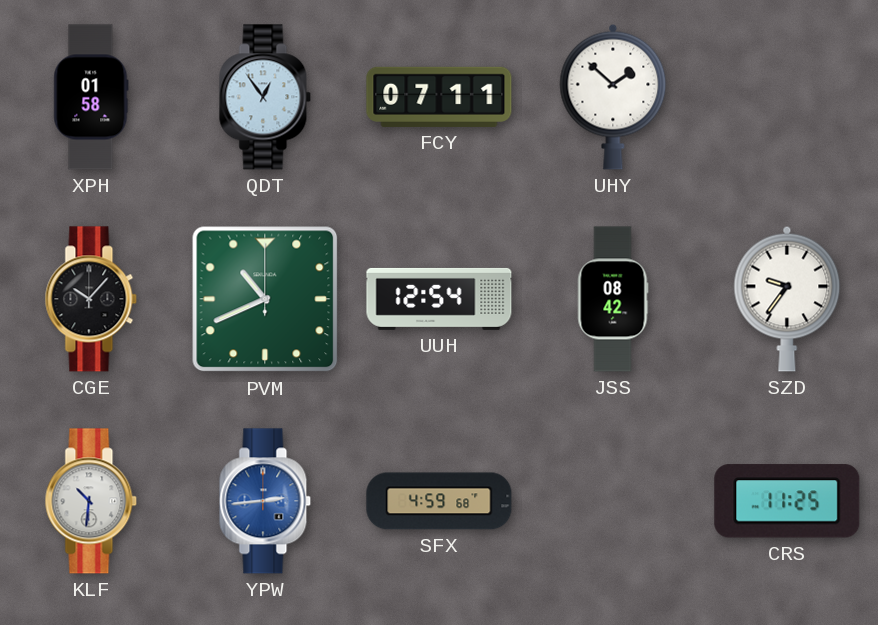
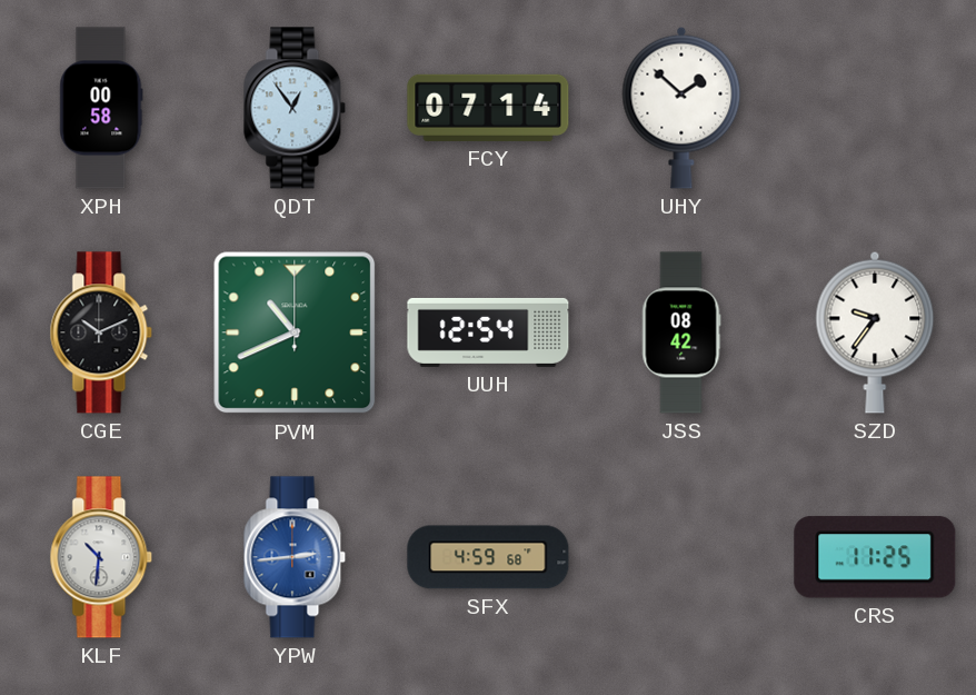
XPH: 01:58 -> 00:58
FCY: 07:11 -> 07:14
CGE: 10:07 -> 10:11
